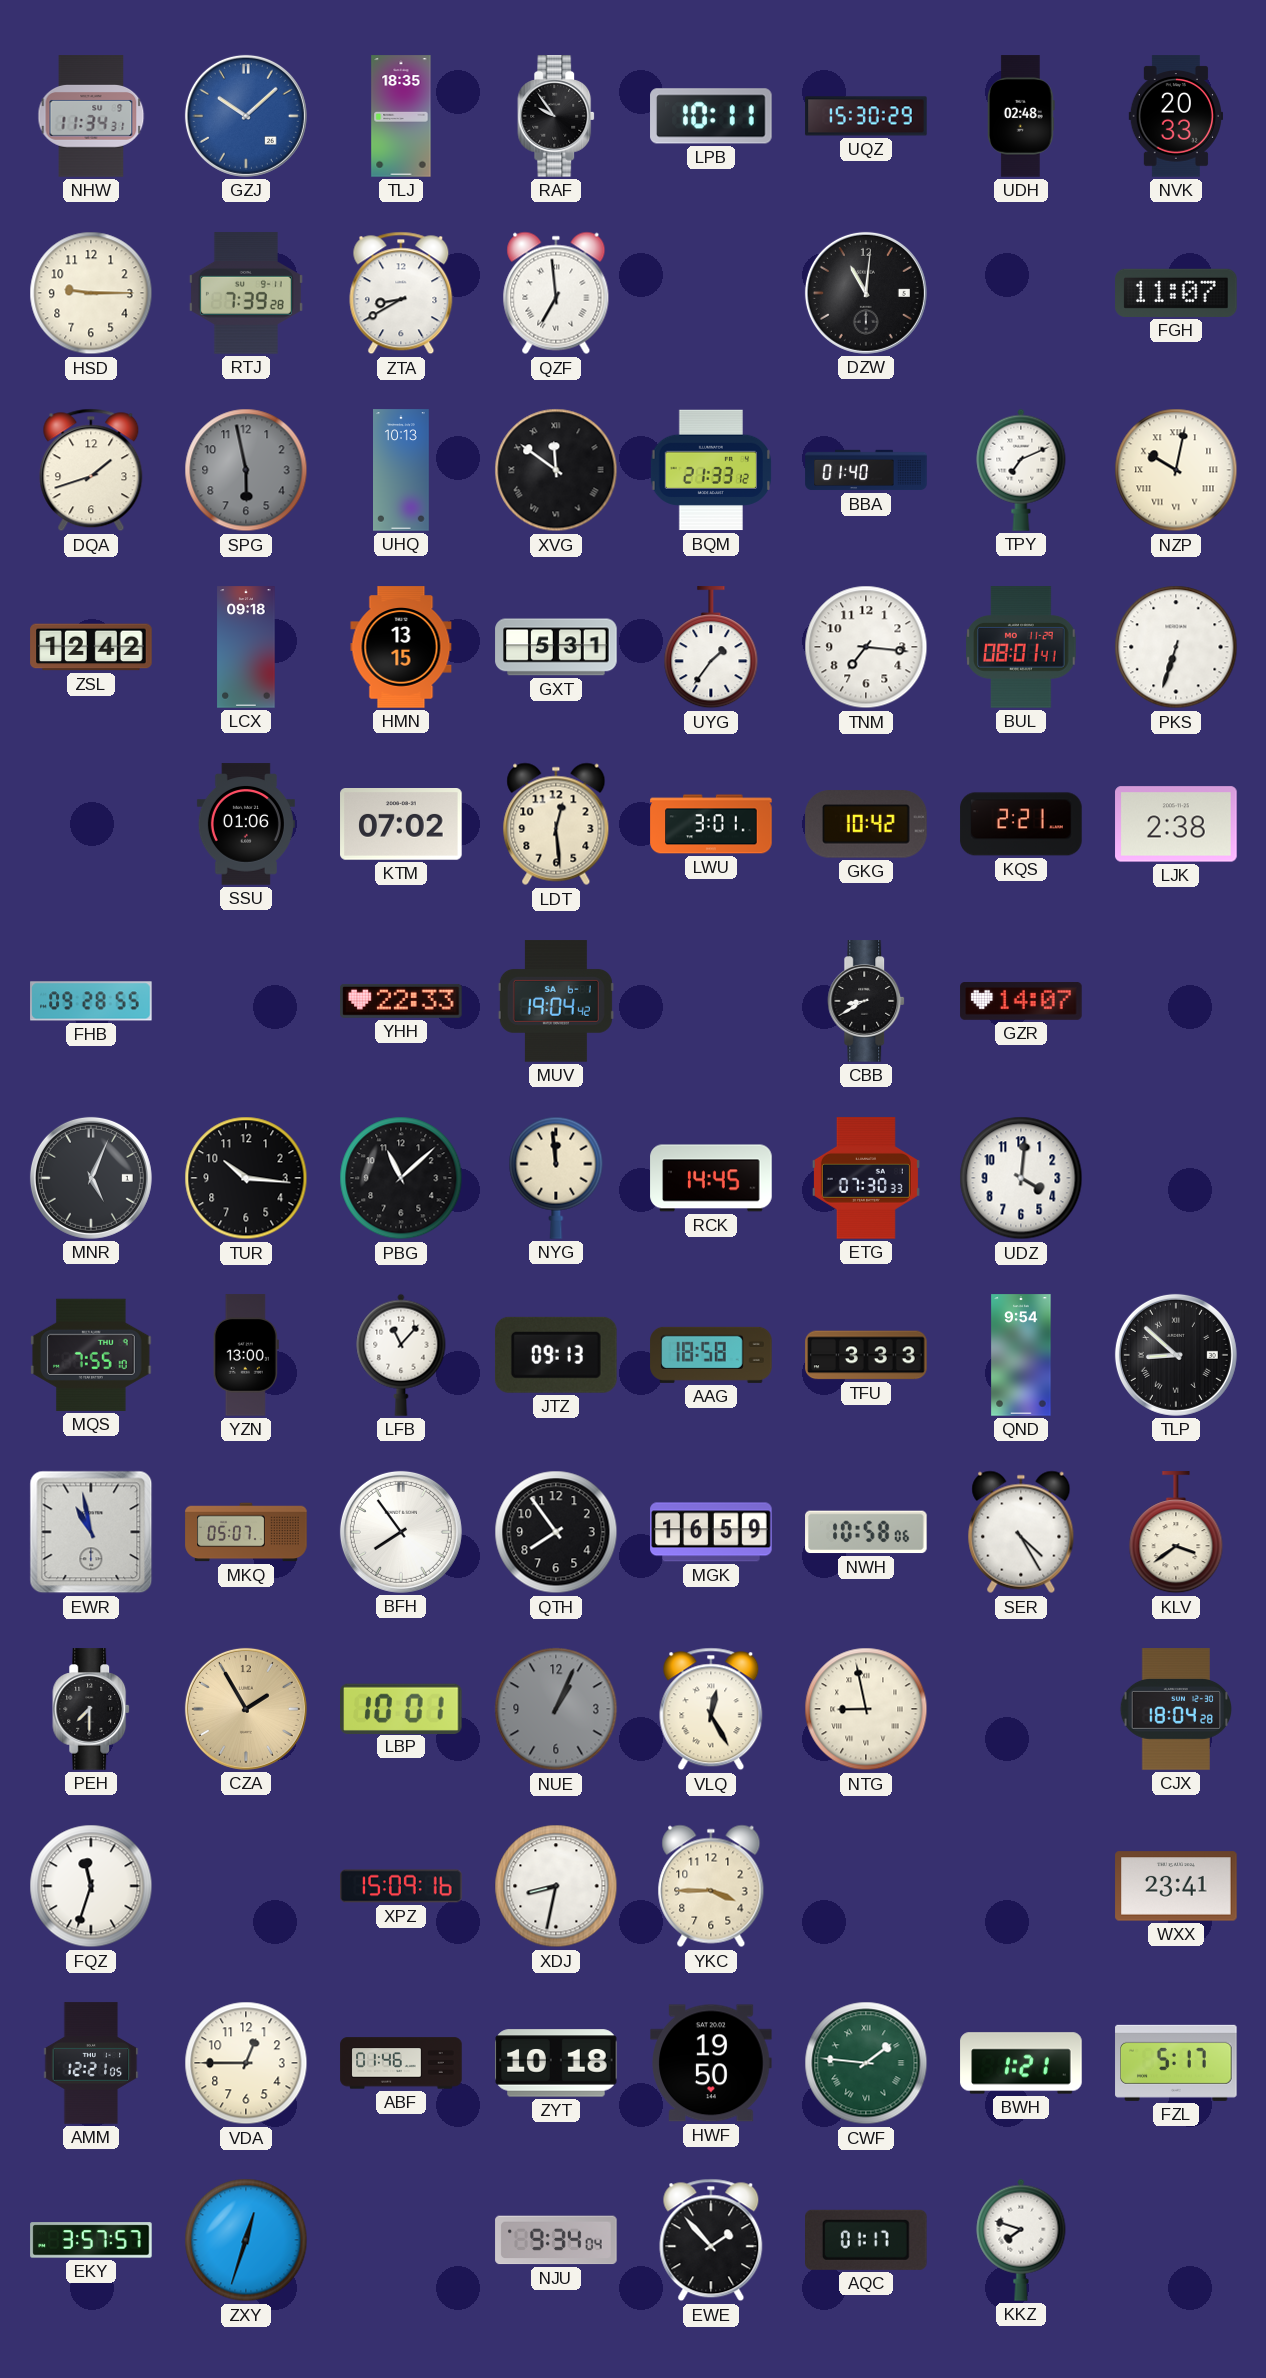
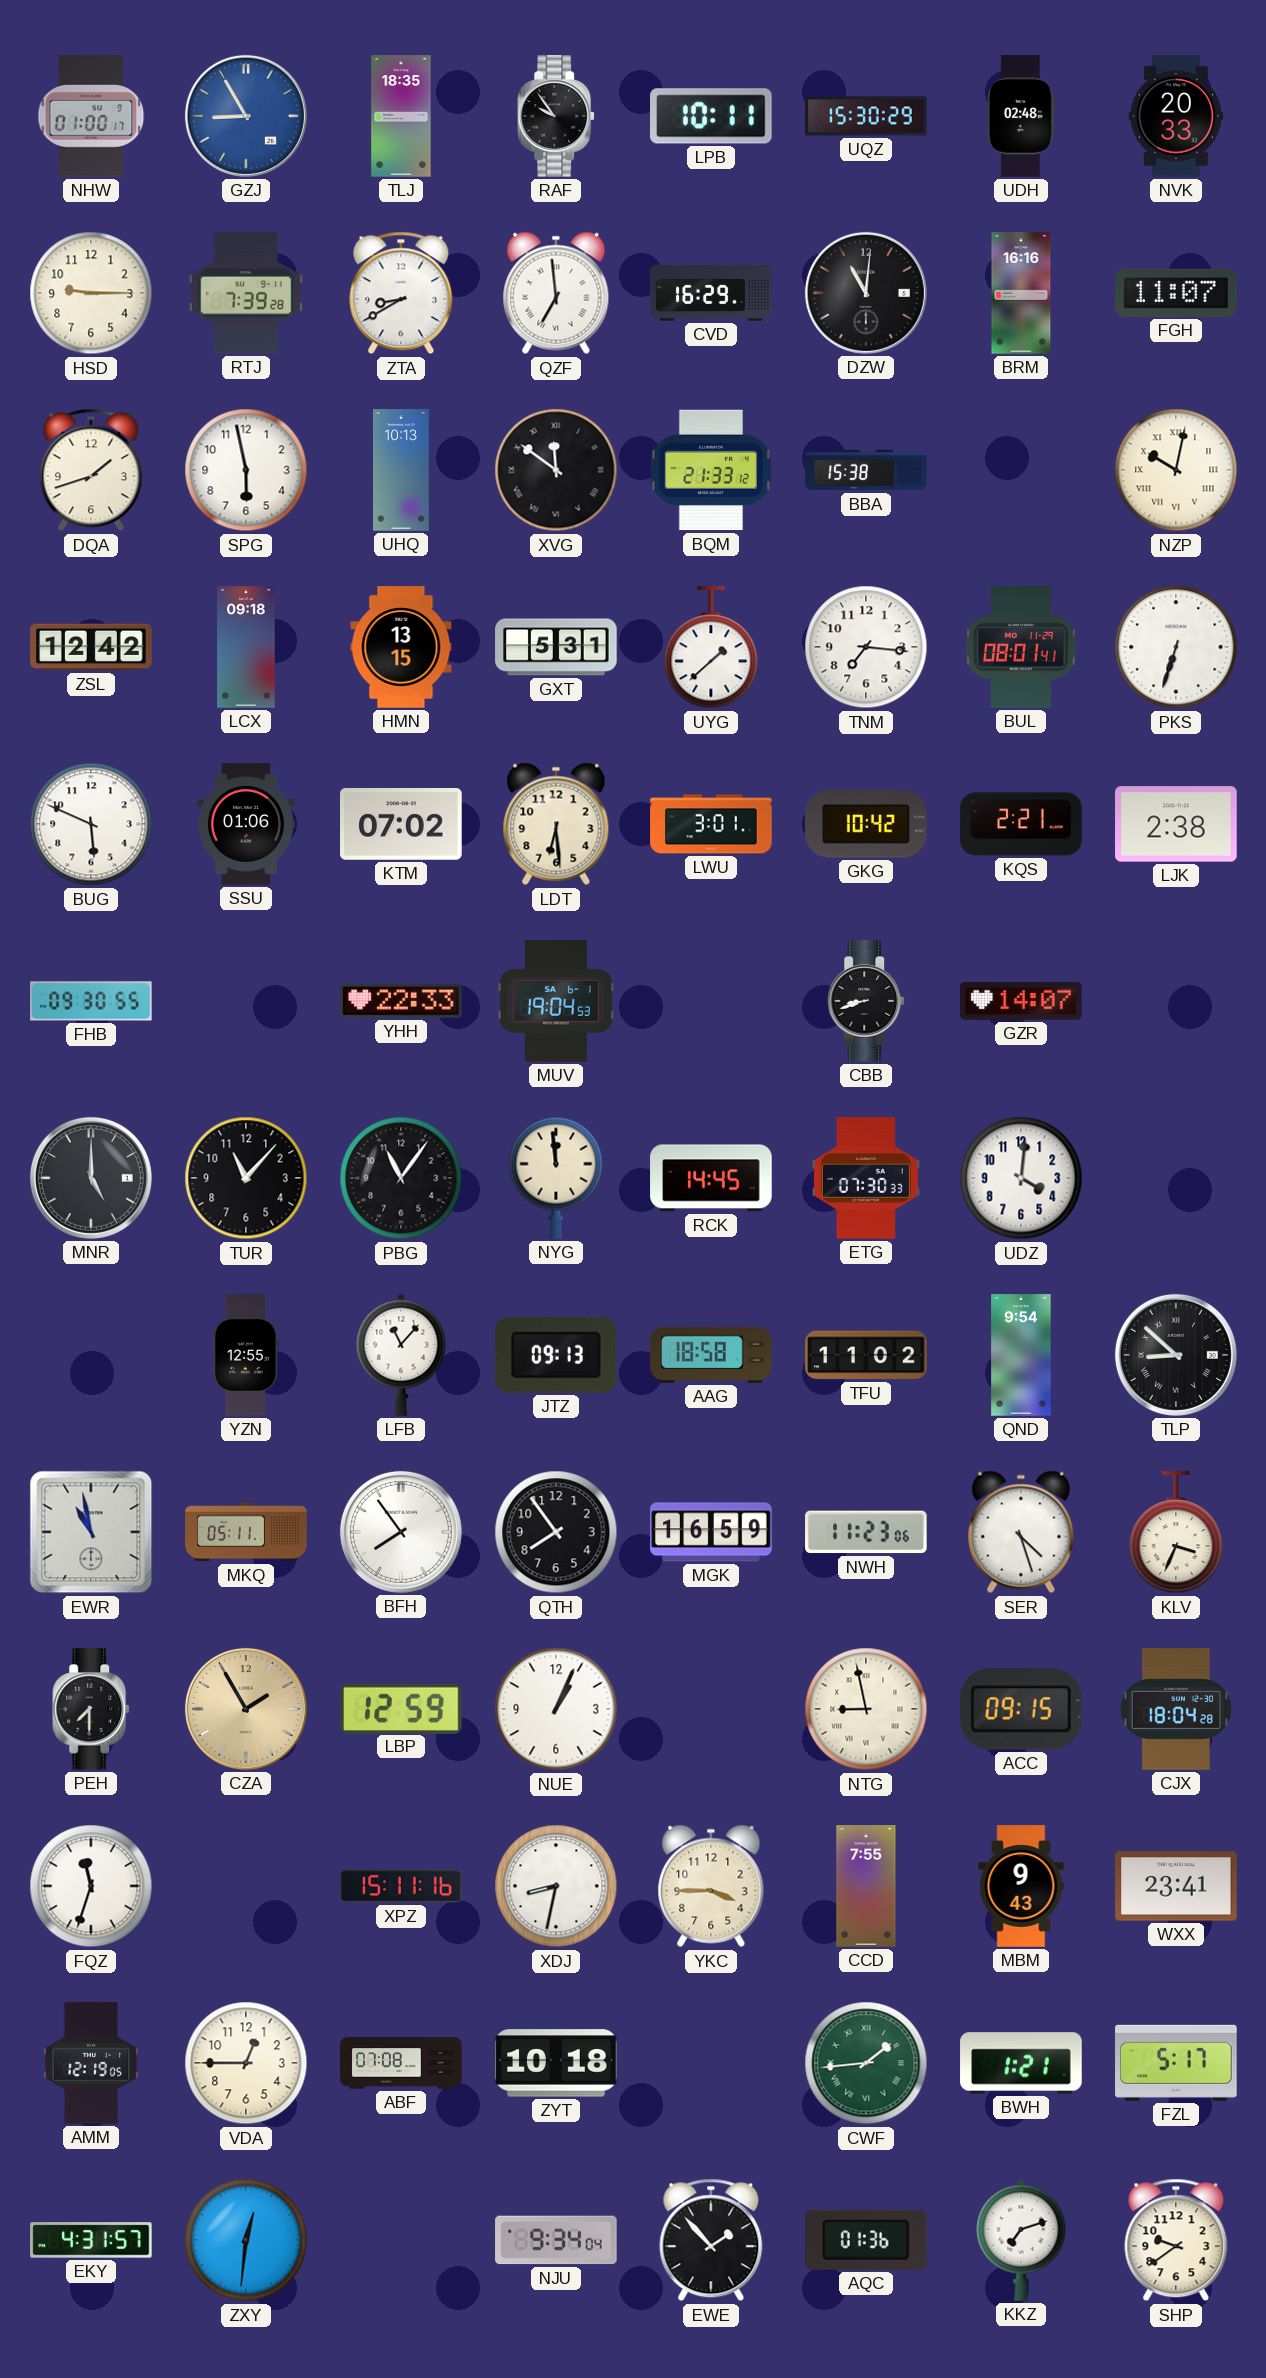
NHW: 11:34 -> 01:00
GZJ: 10:08 -> 8:55
CVD: none -> 16:29
BRM: none -> 16:16
SPG dial: grey -> white
BBA: 01:40 -> 15:38
TPY: 7:11 -> none
UYG: 1:36 -> 1:38
BUG: none -> 5:49
LDT: 12:29 -> 6:29
FHB: 09:28 -> 09:30
MUV: 19:04:42 -> 19:04:53
CBB: 8:40 -> 8:42
MNR: 5:04 -> 5:00
TUR: 10:16 -> 11:07
PBG: 11:08 -> 11:06
MQS: 7:55 -> none
YZN: 13:00 -> 12:55
TFU: 3:33 -> 11:02
MKQ: 05:07 -> 05:11
NWH: 10:58 -> 11:23
SER: 4:25 -> 4:27
KLV: 3:39 -> 3:34
LBP: 10:01 -> 12:59
NUE dial: grey -> white
VLQ: 12:25 -> none
ACC: none -> 09:15
XPZ: 15:09 -> 15:11
CCD: none -> 7:55
MBM: none -> 9:43
AMM: 12:21 -> 12:19
ABF: 01:46 -> 07:08
HWF: 19:50 -> none
CWF: 1:46 -> 1:44
EKY: 3:57 -> 4:31
ZXY: 12:33 -> 12:31
AQC: 01:17 -> 01:36
KKZ: 7:48 -> 7:12
SHP: none -> 9:39
